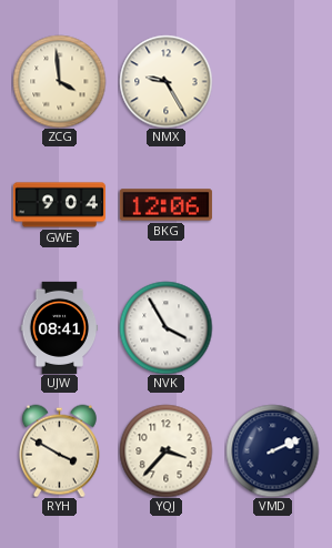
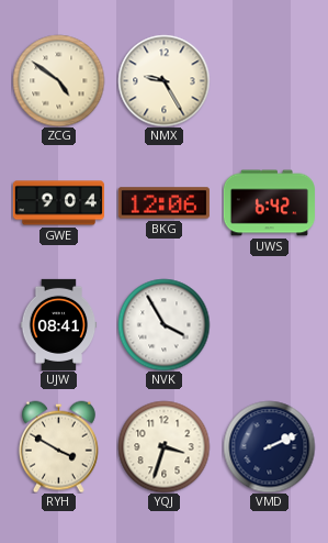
ZCG: 3:59 -> 4:51
UWS: none -> 6:42
YQJ: 3:37 -> 3:33
